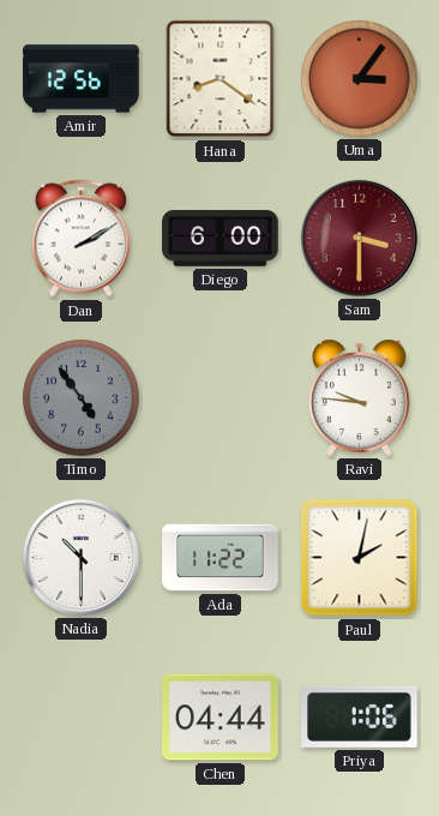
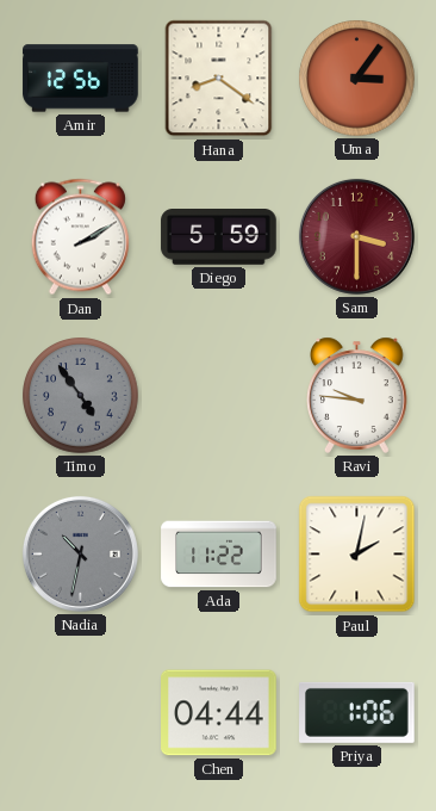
Diego: 6:00 -> 5:59
Nadia: 10:30 -> 10:32
Nadia dial: white -> grey
